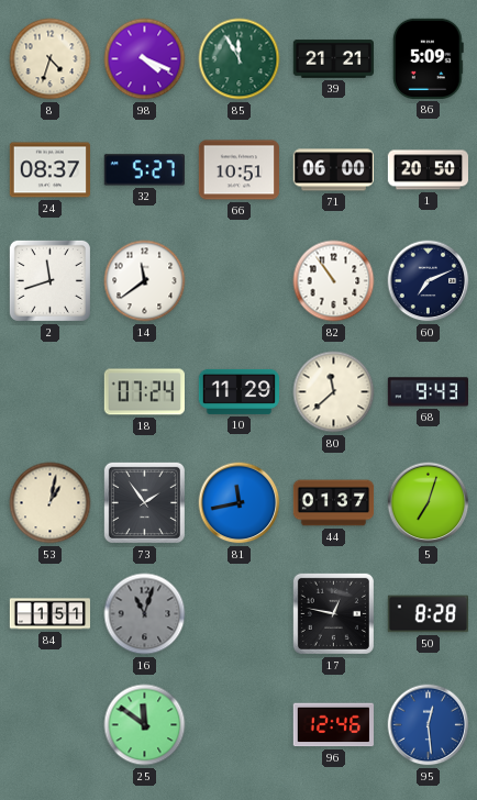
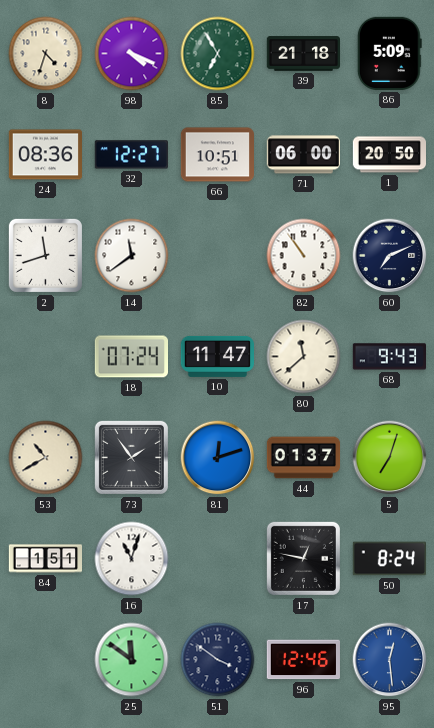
85: 11:55 -> 6:55
39: 21:21 -> 21:18
24: 08:37 -> 08:36
32: 5:27 -> 12:27
10: 11:29 -> 11:47
53: 1:02 -> 10:40
81: 11:43 -> 12:12
16 dial: grey -> white
50: 8:28 -> 8:24
51: none -> 3:51
